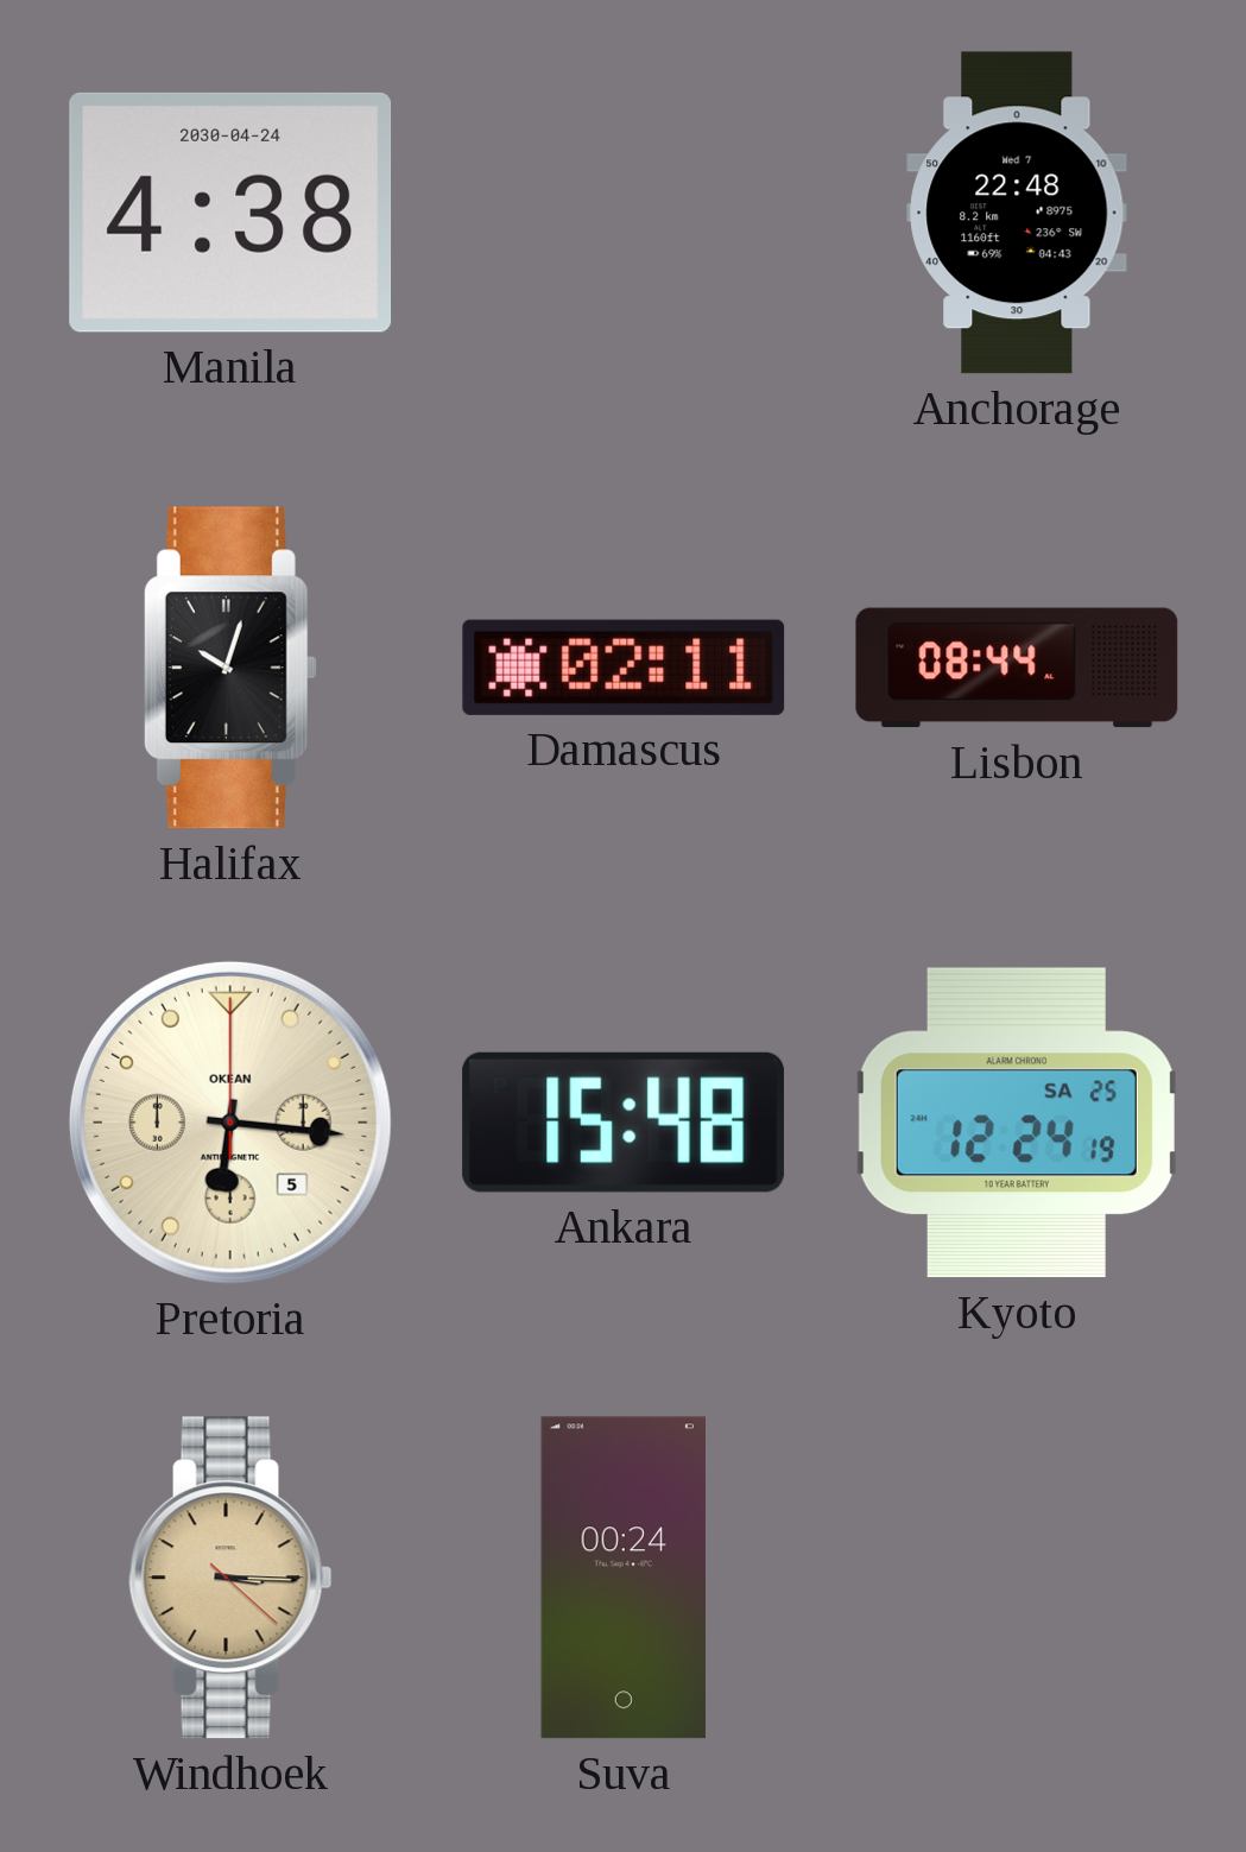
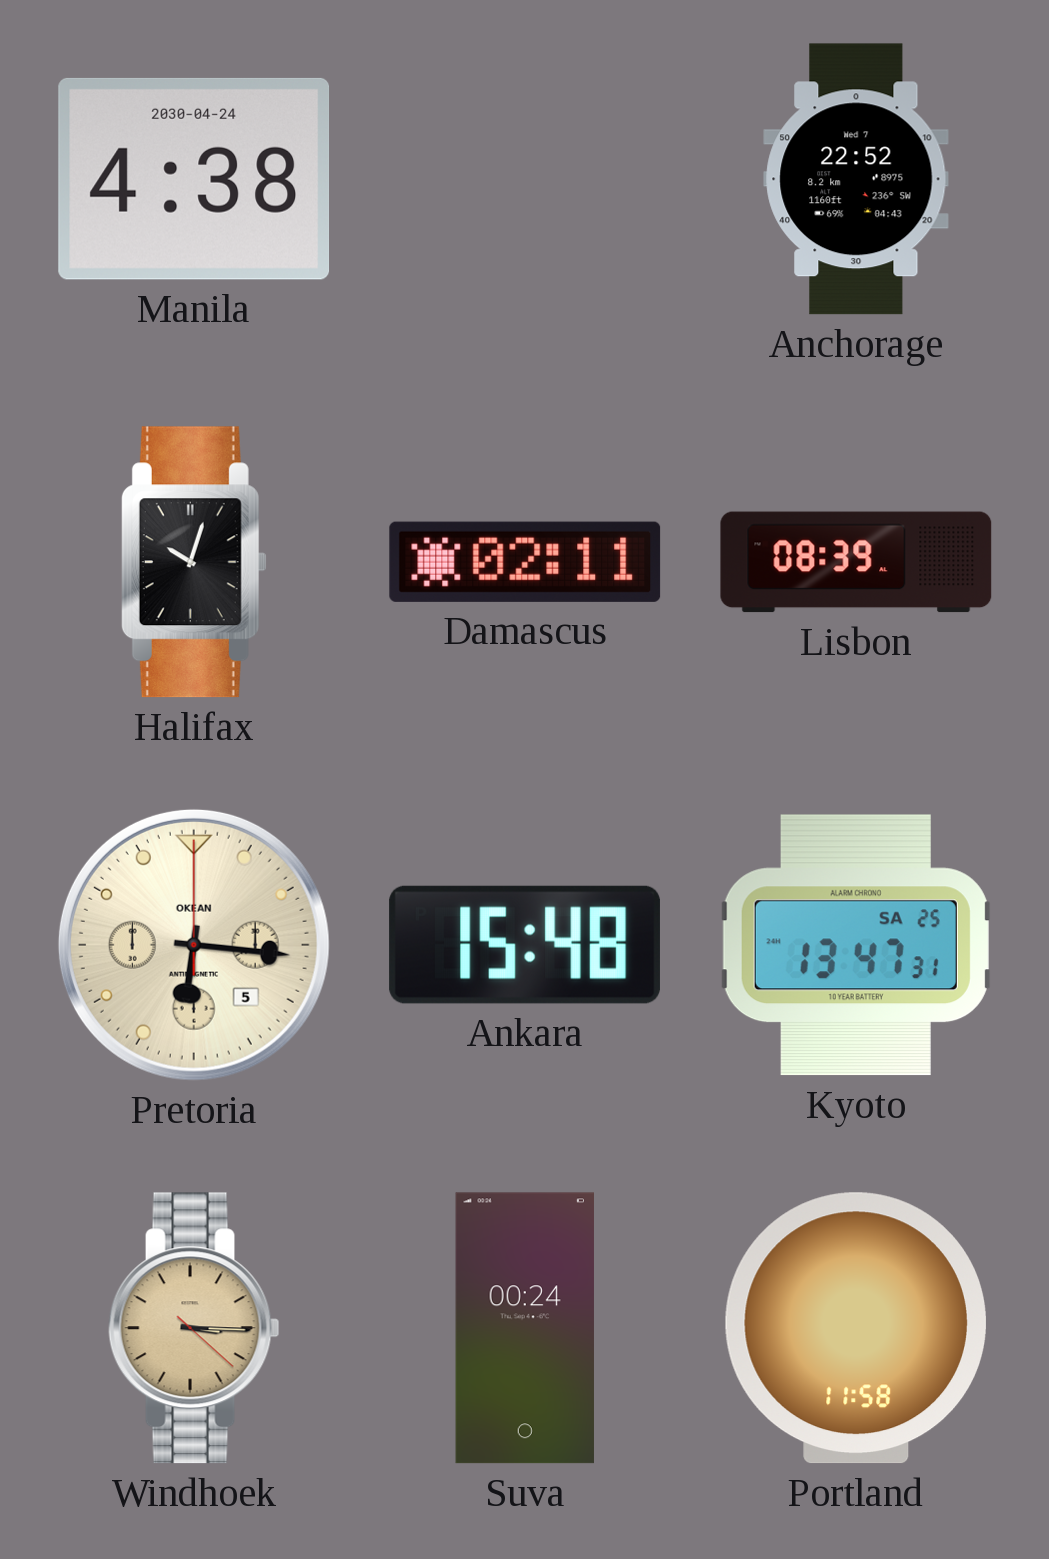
Anchorage: 22:48 -> 22:52
Lisbon: 08:44 -> 08:39
Kyoto: 12:24 -> 13:47
Portland: none -> 11:58
